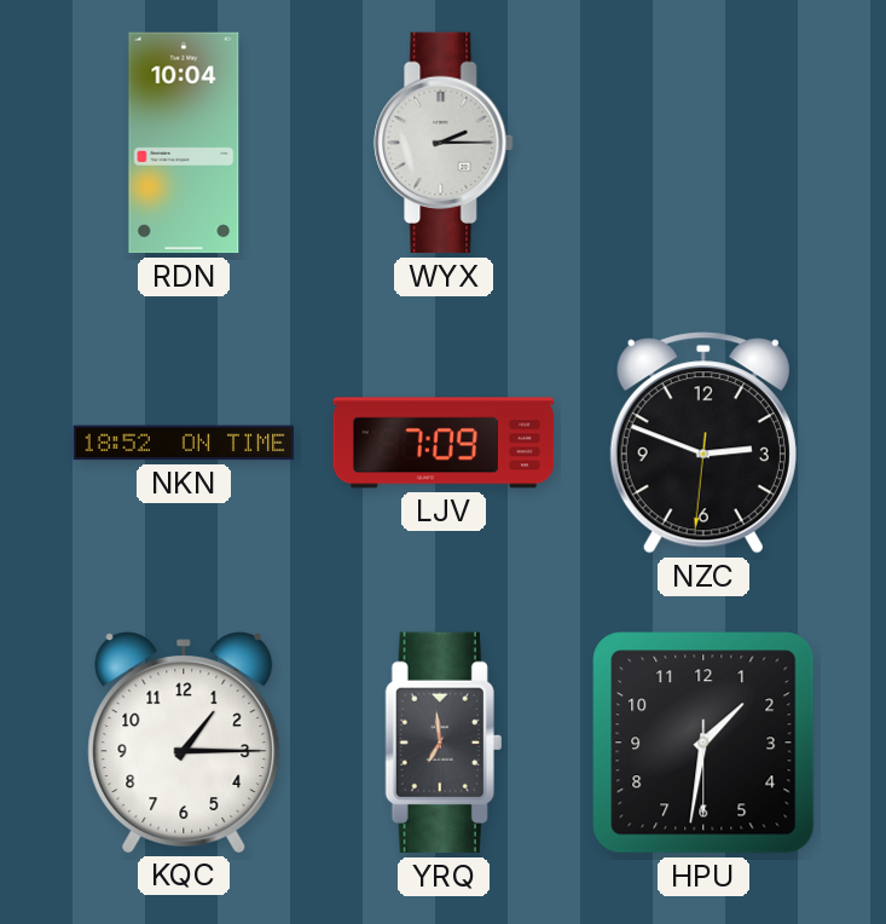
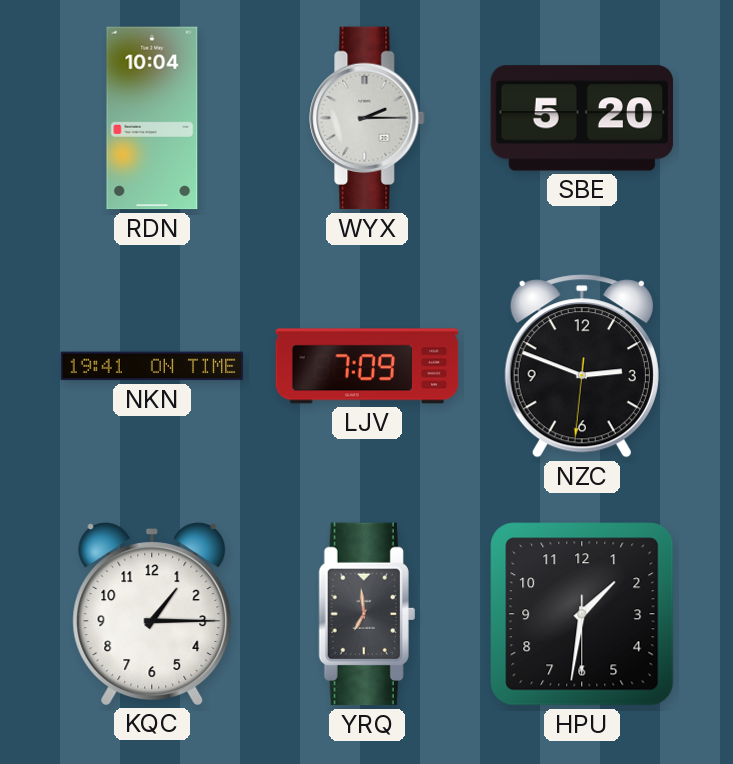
SBE: none -> 5:20
NKN: 18:52 -> 19:41
